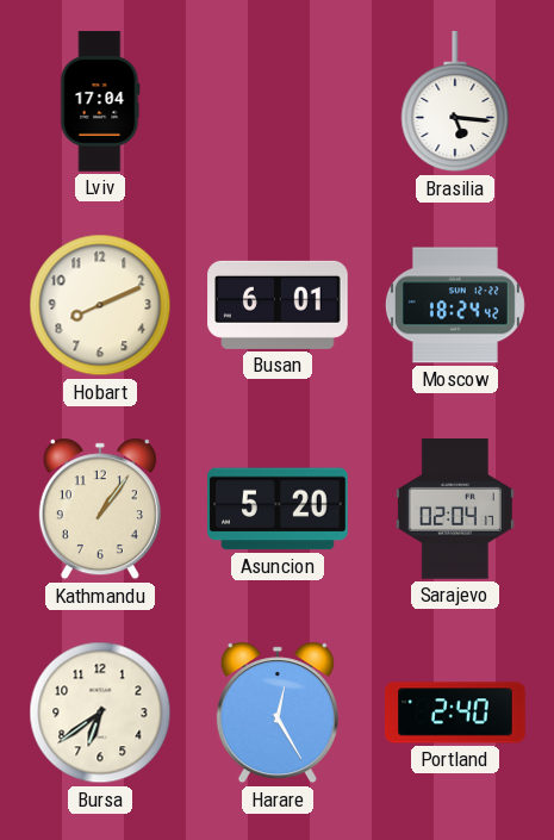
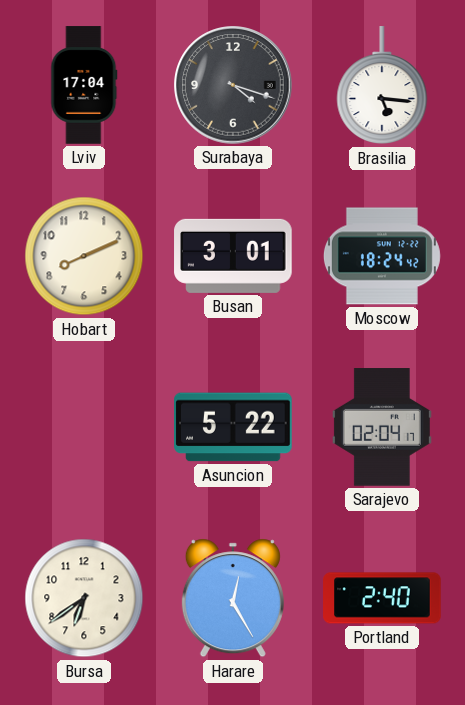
Surabaya: none -> 4:18
Busan: 6:01 -> 3:01
Kathmandu: 1:06 -> none
Asuncion: 5:20 -> 5:22
